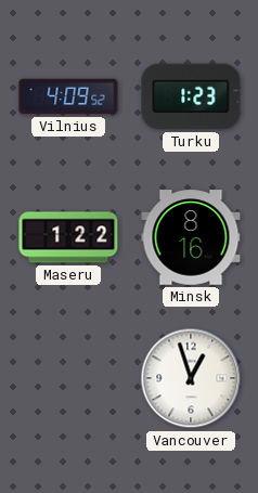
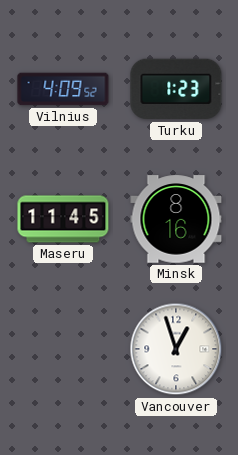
Maseru: 1:22 -> 11:45
